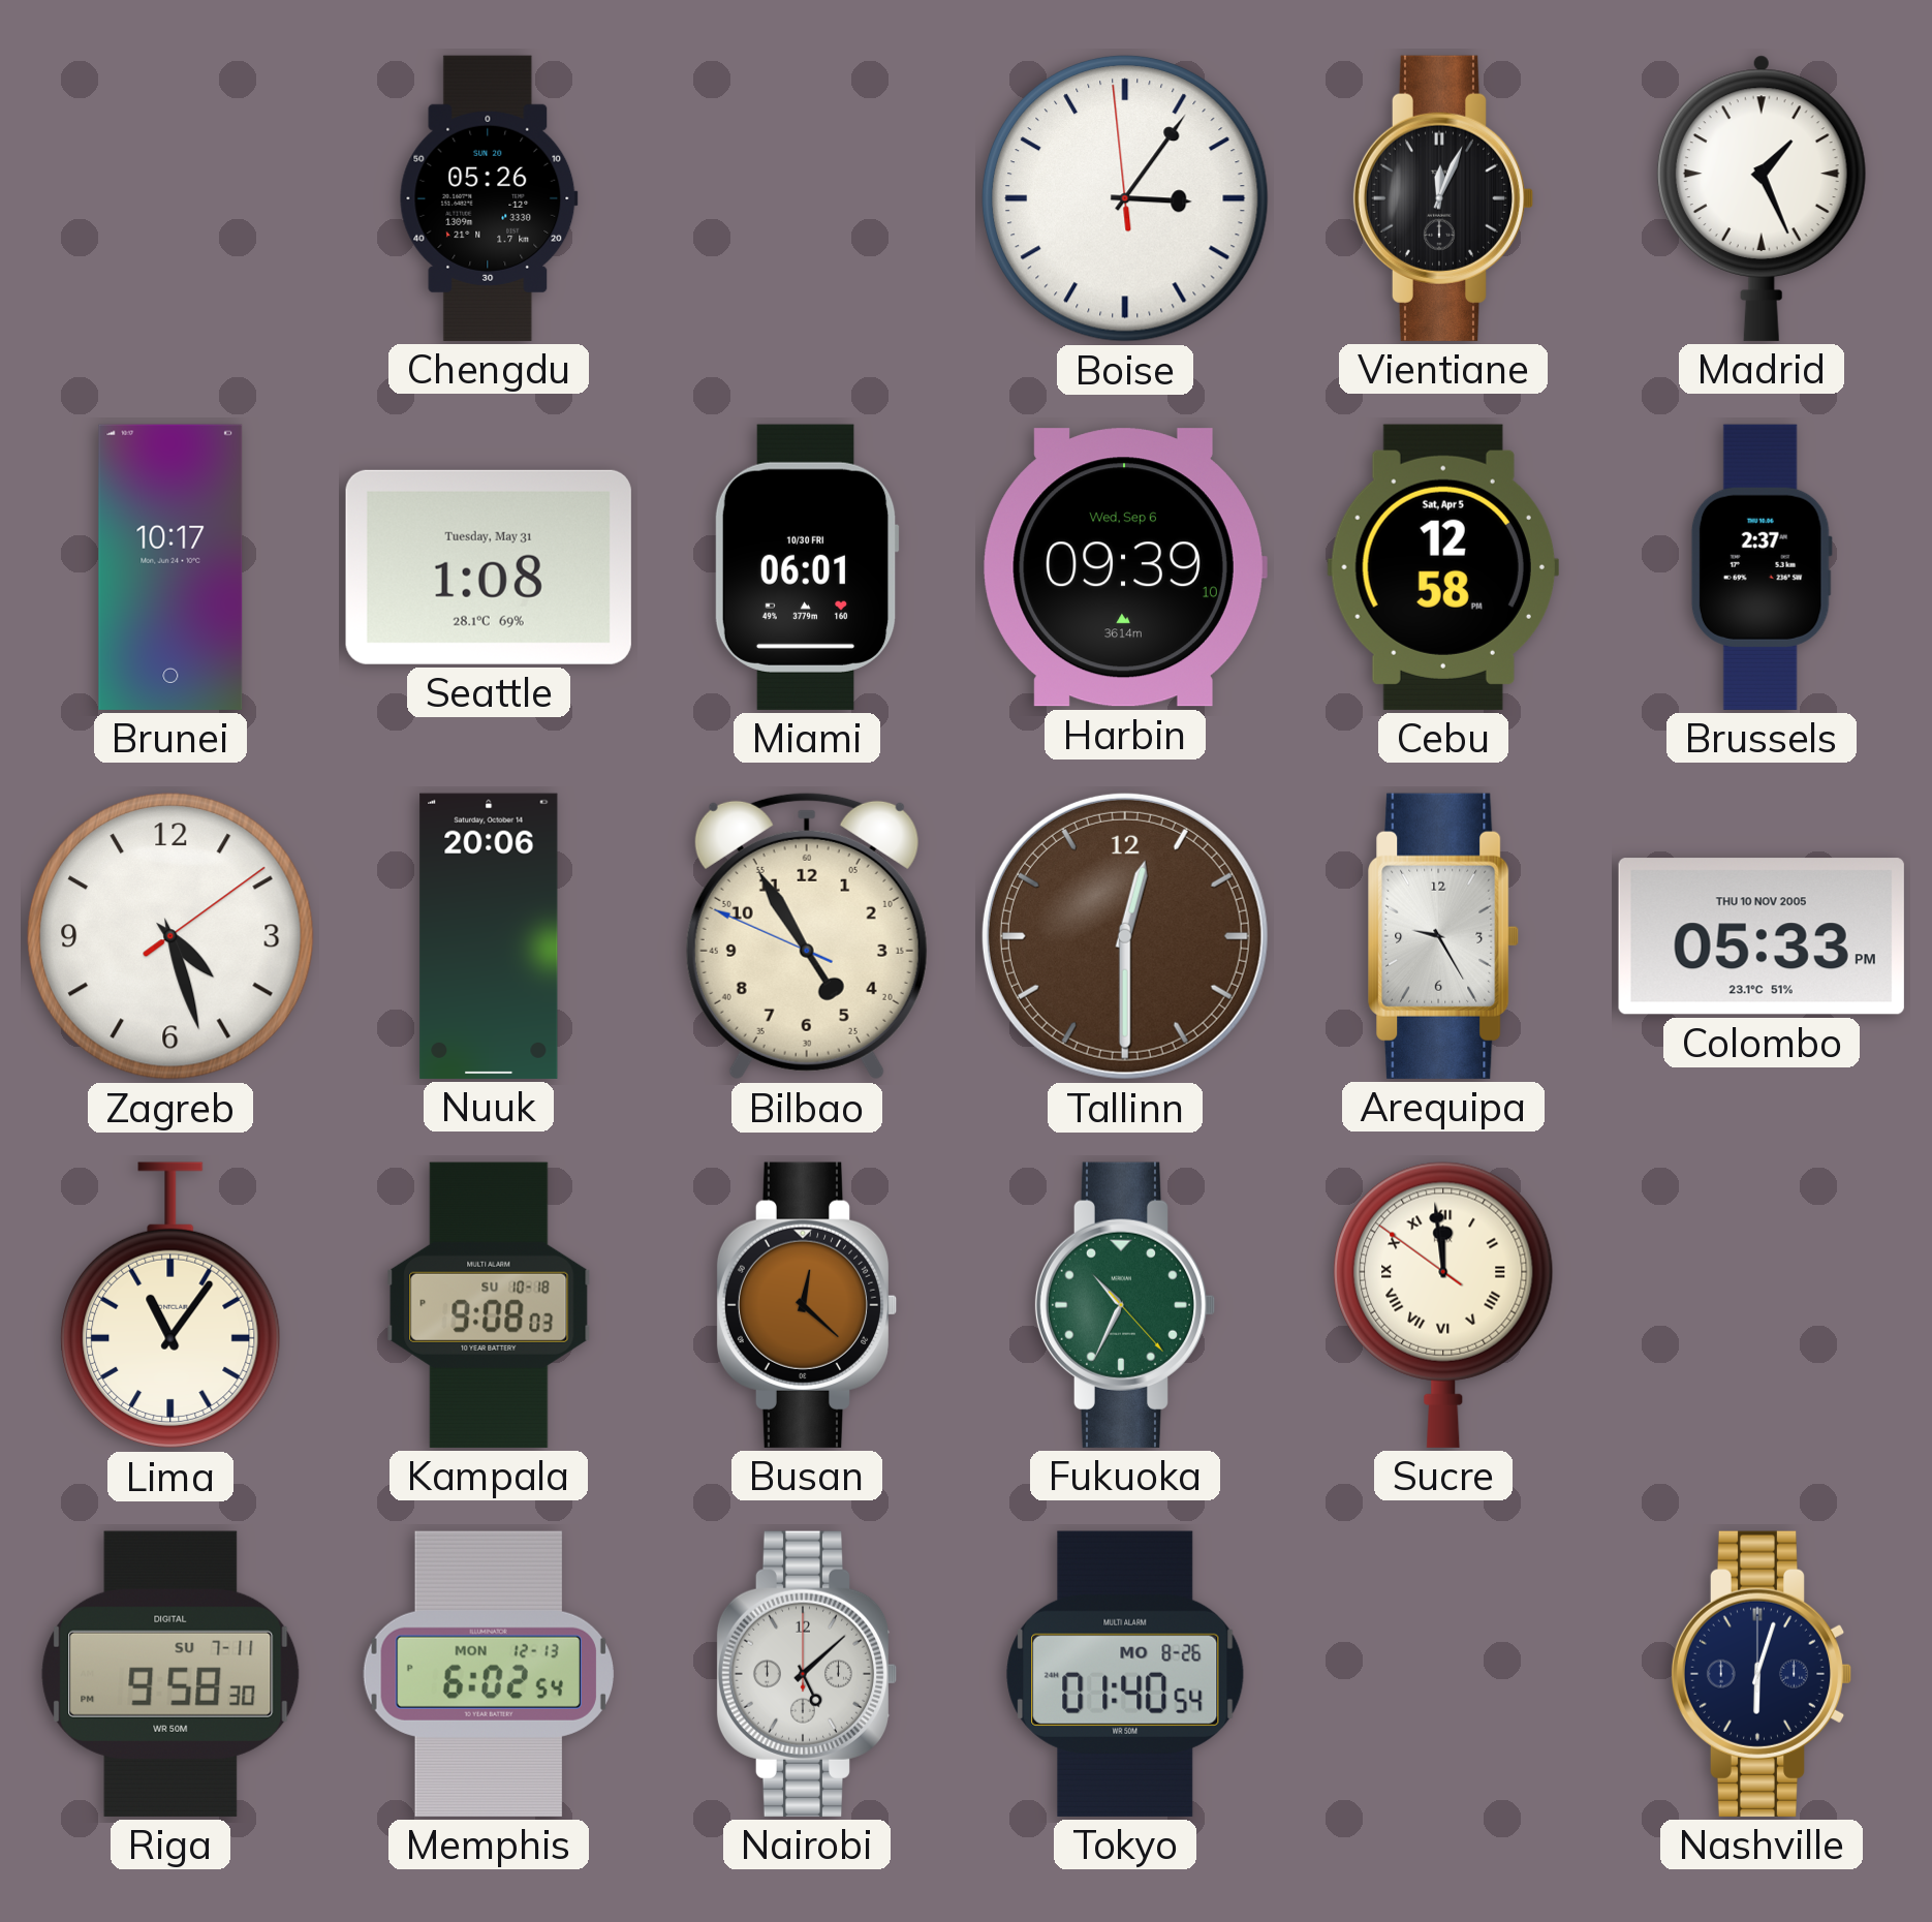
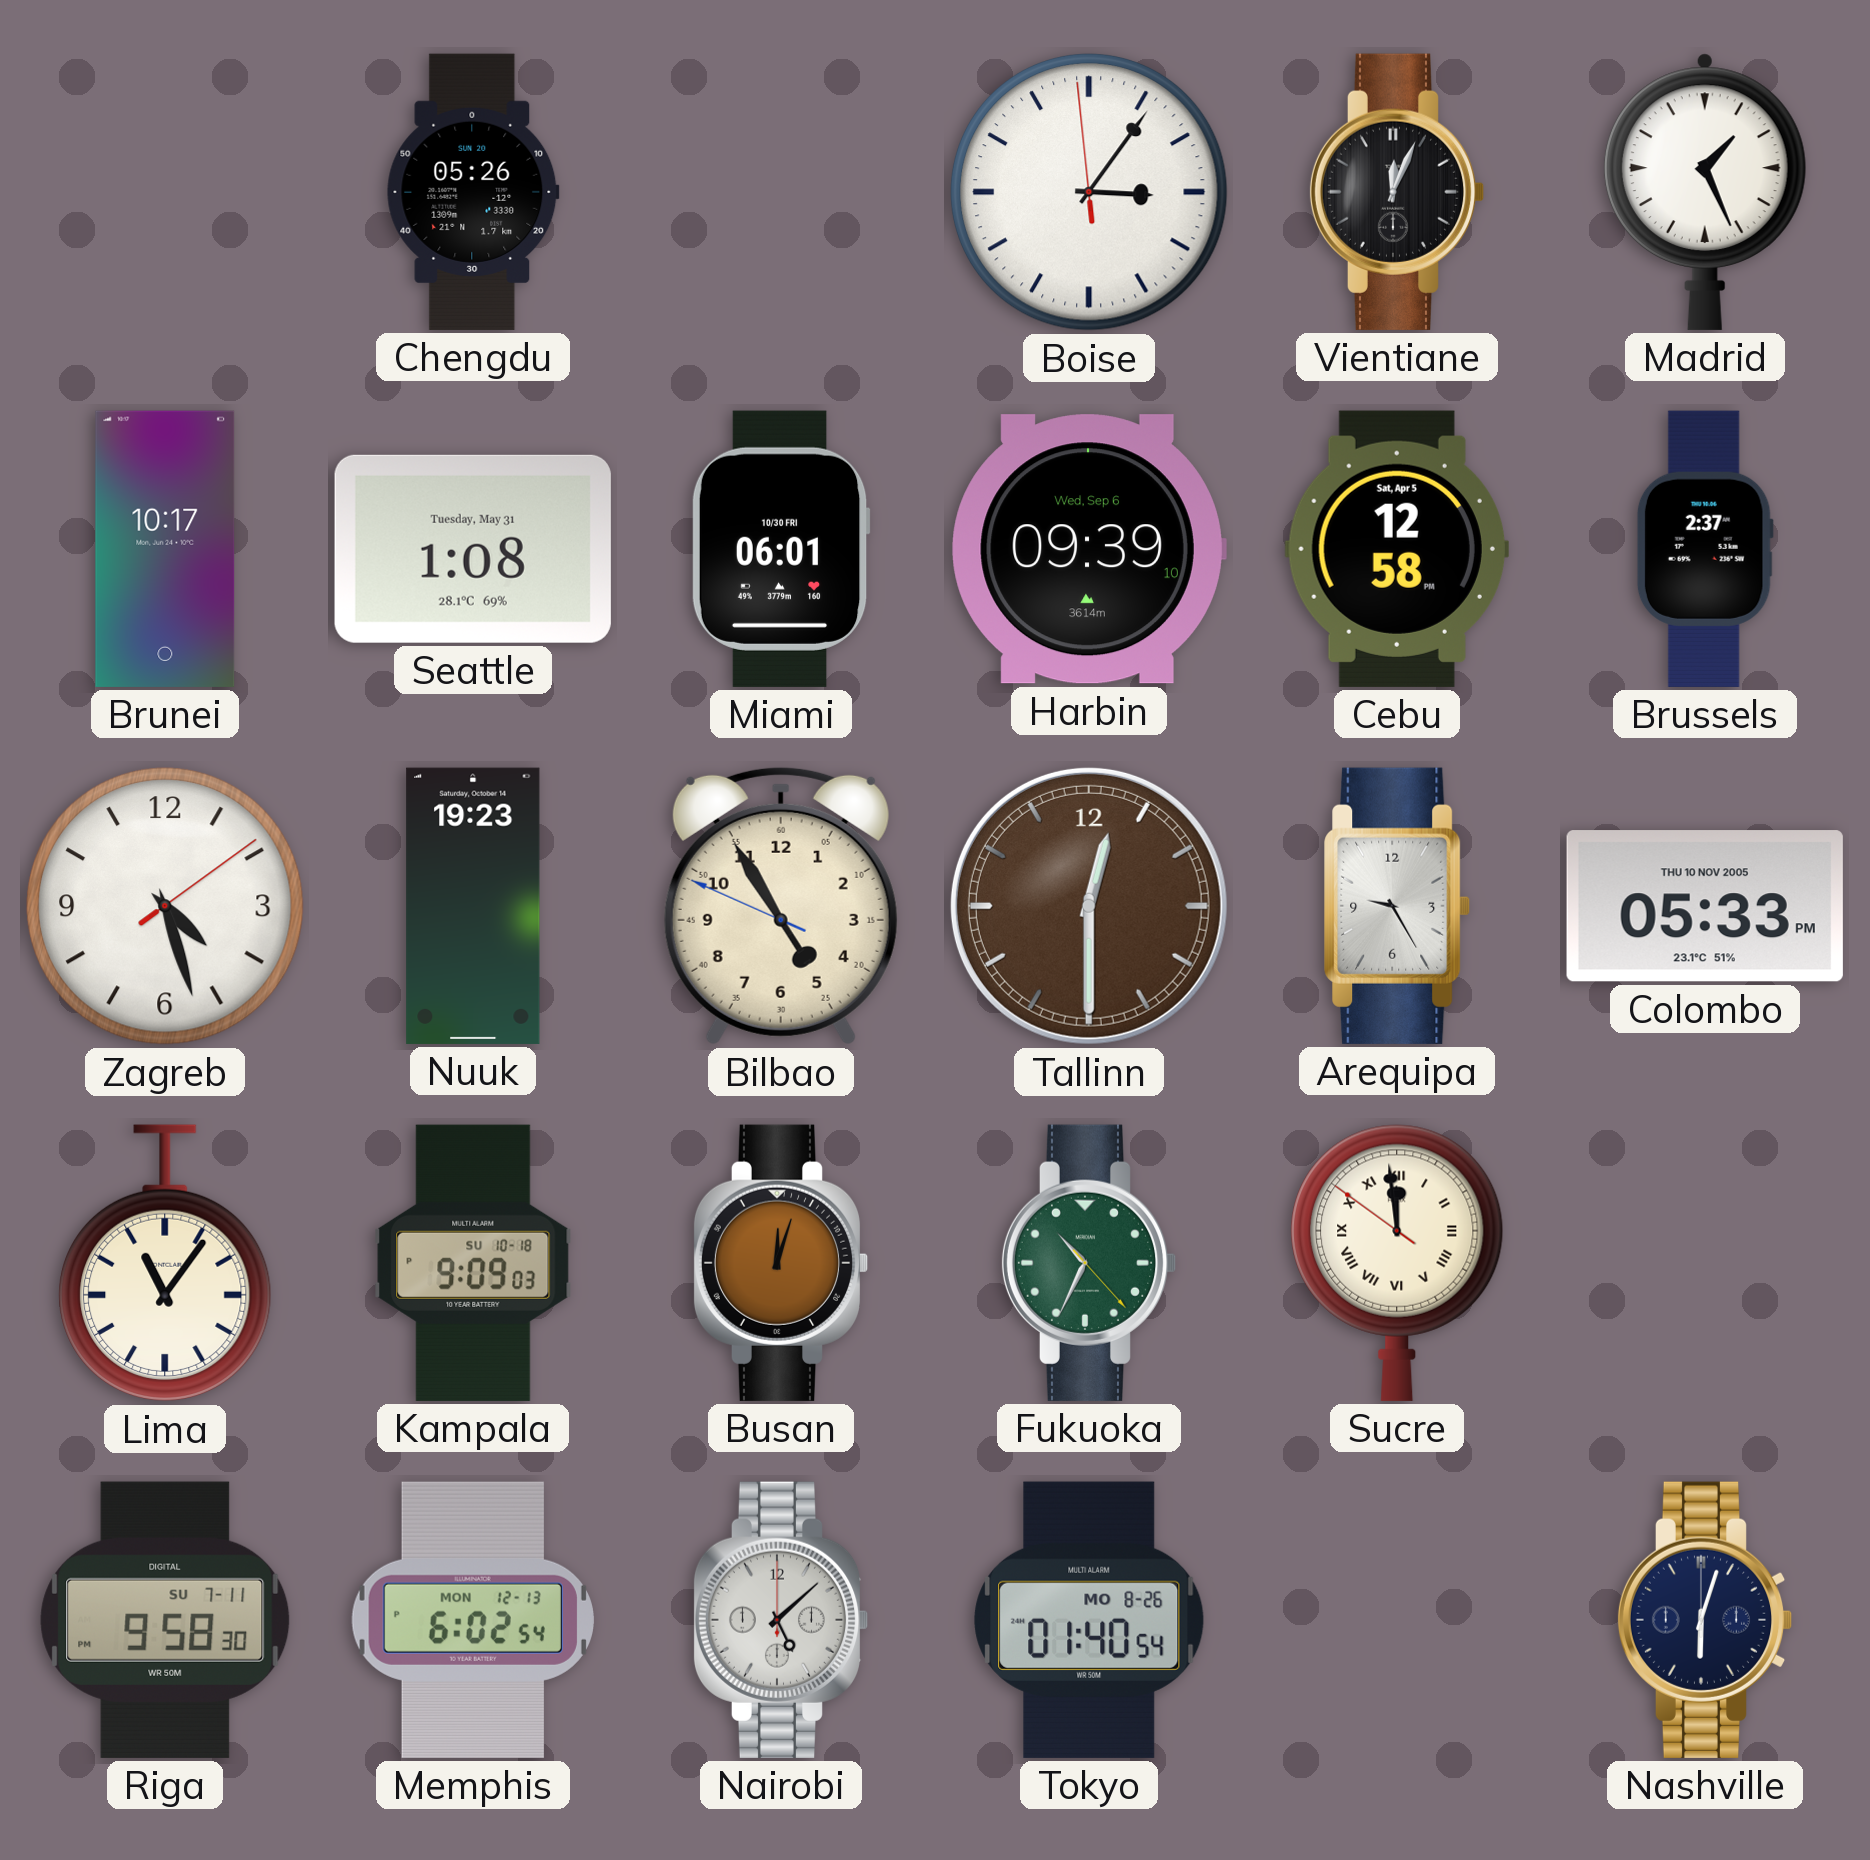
Nuuk: 20:06 -> 19:23
Kampala: 9:08 -> 9:09
Busan: 12:22 -> 12:03
